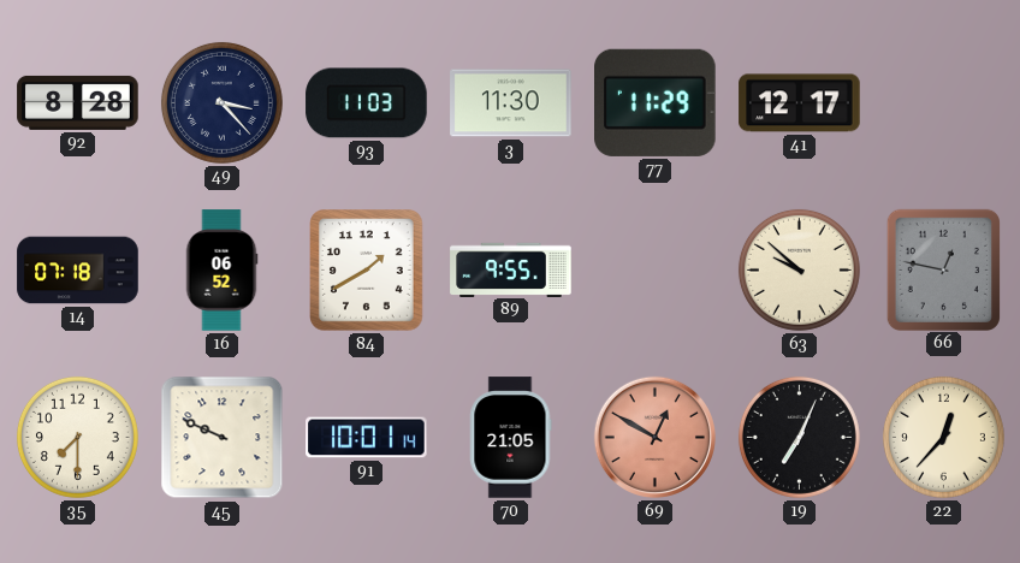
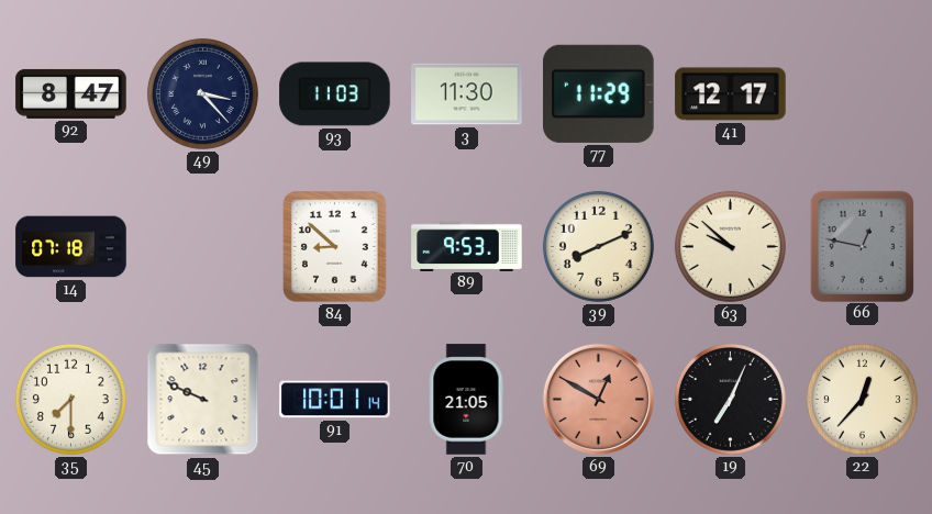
92: 8:28 -> 8:47
16: 06:52 -> none
84: 1:40 -> 8:52
89: 9:55 -> 9:53
39: none -> 8:11
